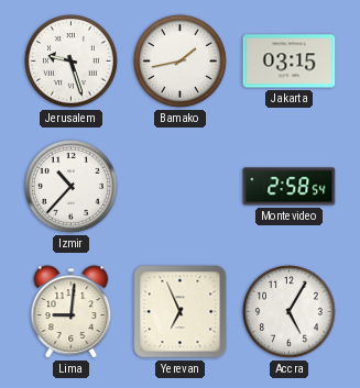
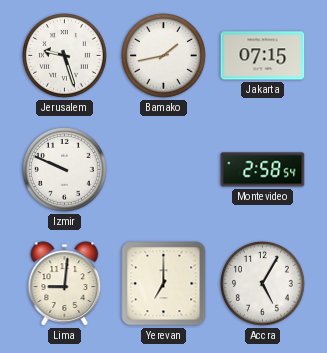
Jakarta: 03:15 -> 07:15
Izmir: 10:37 -> 9:49
Yerevan: 6:56 -> 7:00
